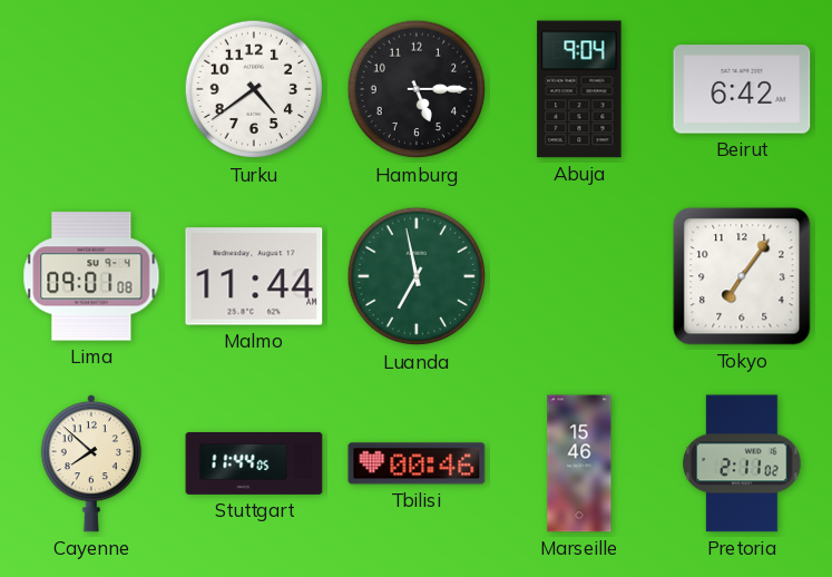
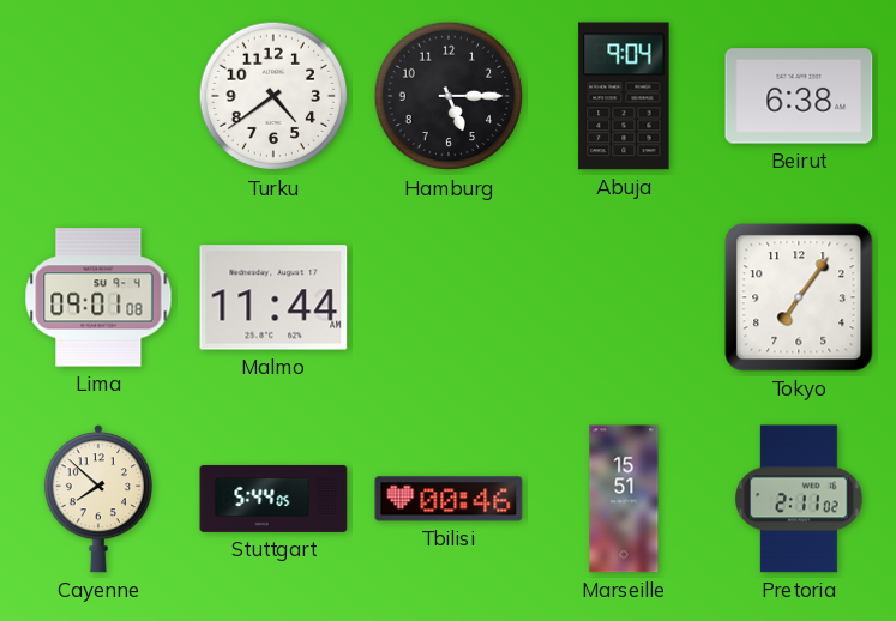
Beirut: 6:42 -> 6:38
Luanda: 6:58 -> none
Stuttgart: 11:44 -> 5:44
Marseille: 15:46 -> 15:51
